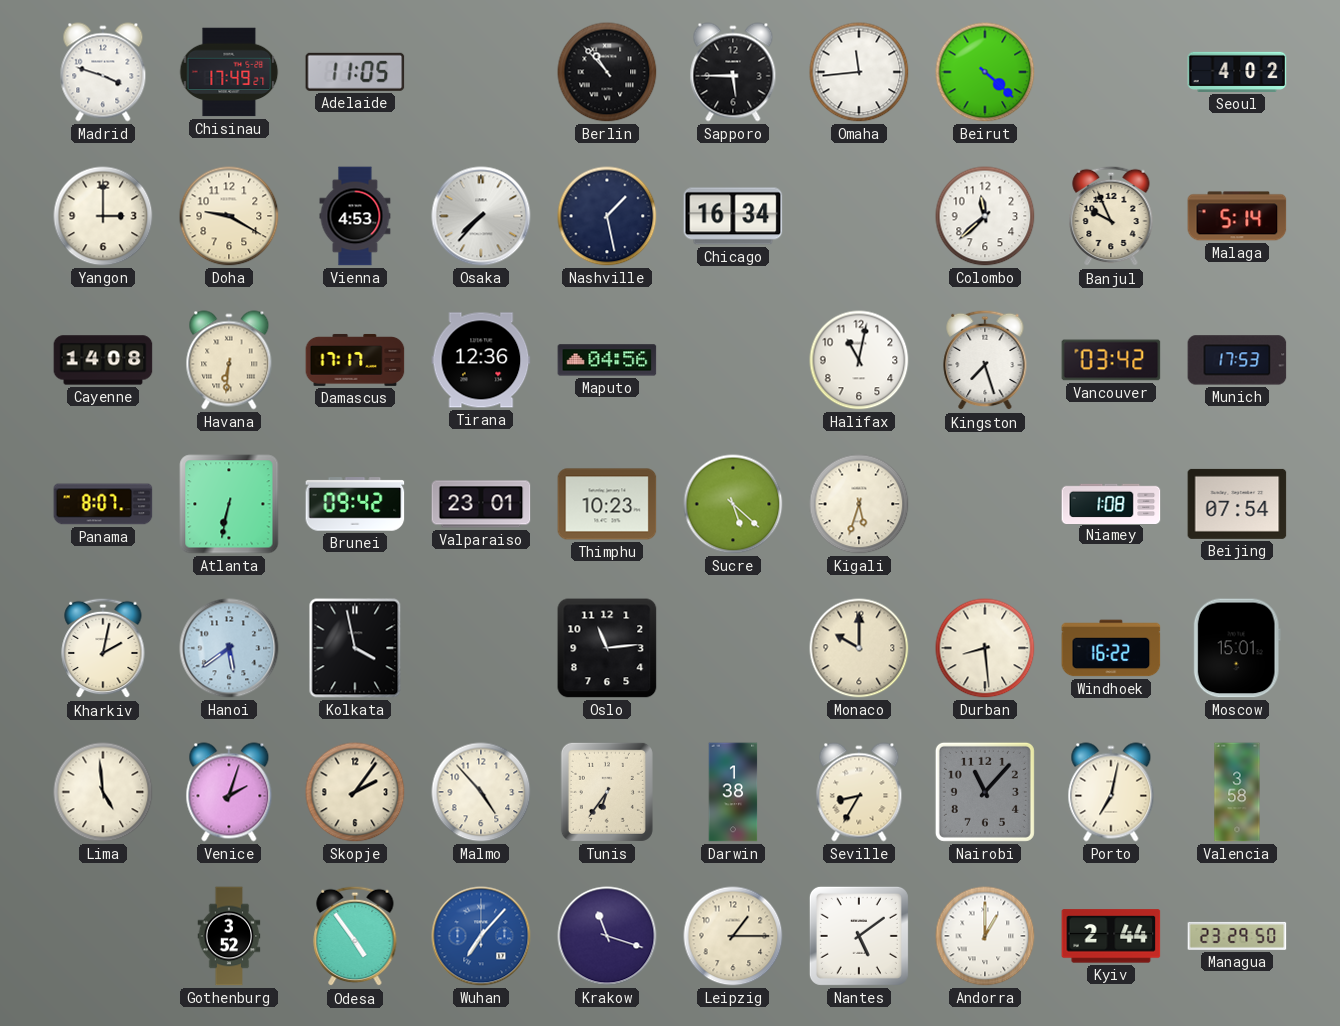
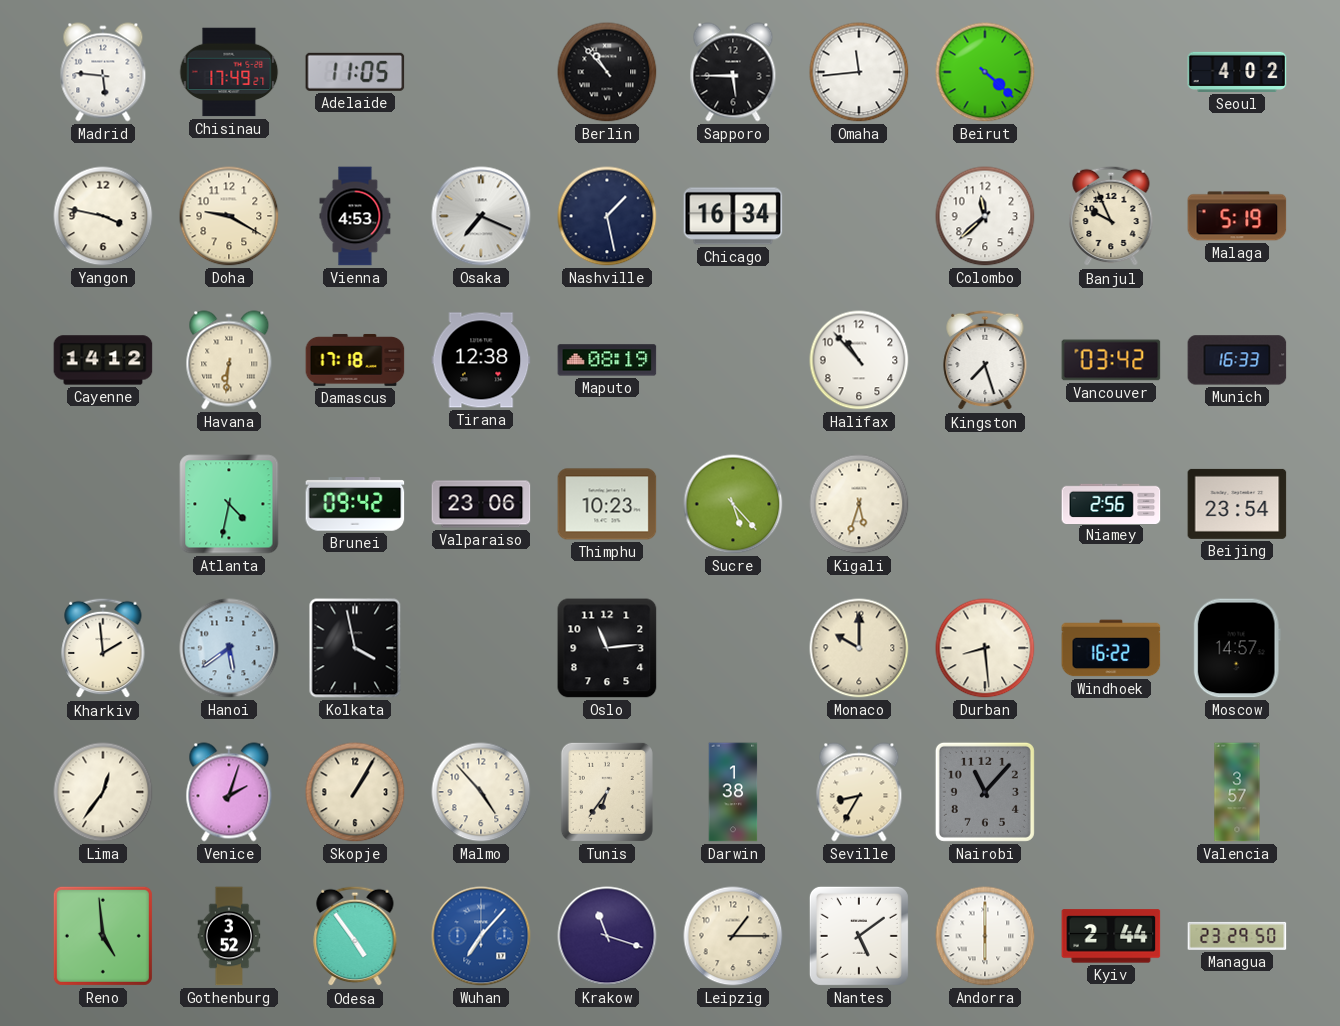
Madrid: 3:48 -> 5:46
Yangon: 3:00 -> 3:47
Osaka: 7:37 -> 7:19
Malaga: 5:14 -> 5:19
Cayenne: 14:08 -> 14:12
Damascus: 17:17 -> 17:18
Tirana: 12:36 -> 12:38
Maputo: 04:56 -> 08:19
Halifax: 11:02 -> 10:53
Munich: 17:53 -> 16:33
Panama: 8:07 -> none
Atlanta: 6:32 -> 4:32
Valparaiso: 23:01 -> 23:06
Sucre: 5:22 -> 5:23
Niamey: 1:08 -> 2:56
Beijing: 07:54 -> 23:54
Kharkiv: 2:02 -> 1:59
Moscow: 15:01 -> 14:57
Lima: 4:59 -> 12:36
Skopje: 2:06 -> 1:05
Porto: 7:02 -> none
Valencia: 3:58 -> 3:57
Reno: none -> 4:59
Andorra: 1:00 -> 6:00
